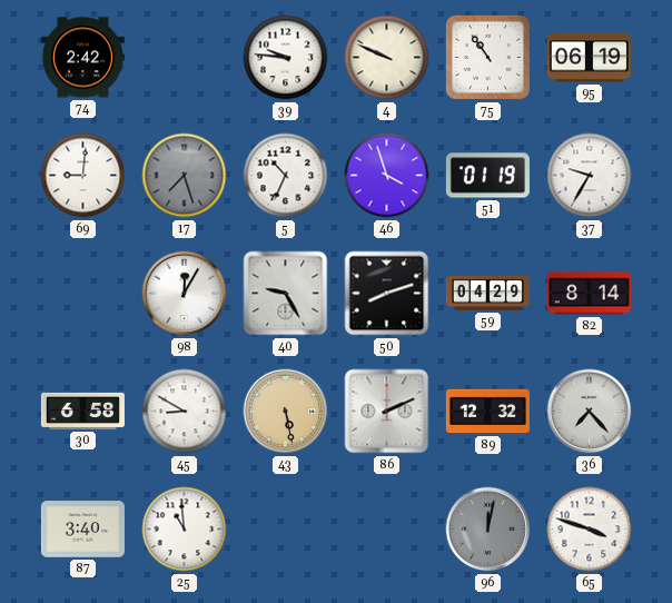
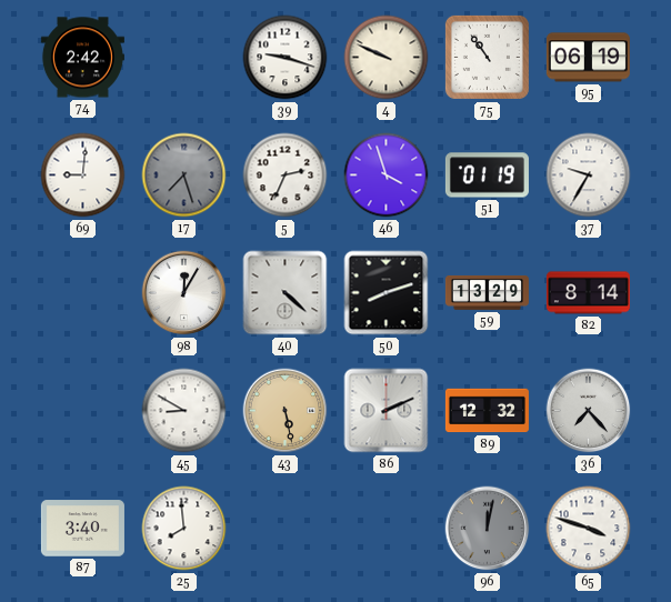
39: 9:46 -> 9:18
5: 10:34 -> 2:34
40: 9:25 -> 4:22
59: 04:29 -> 13:29
30: 6:58 -> none
25: 10:59 -> 7:59
